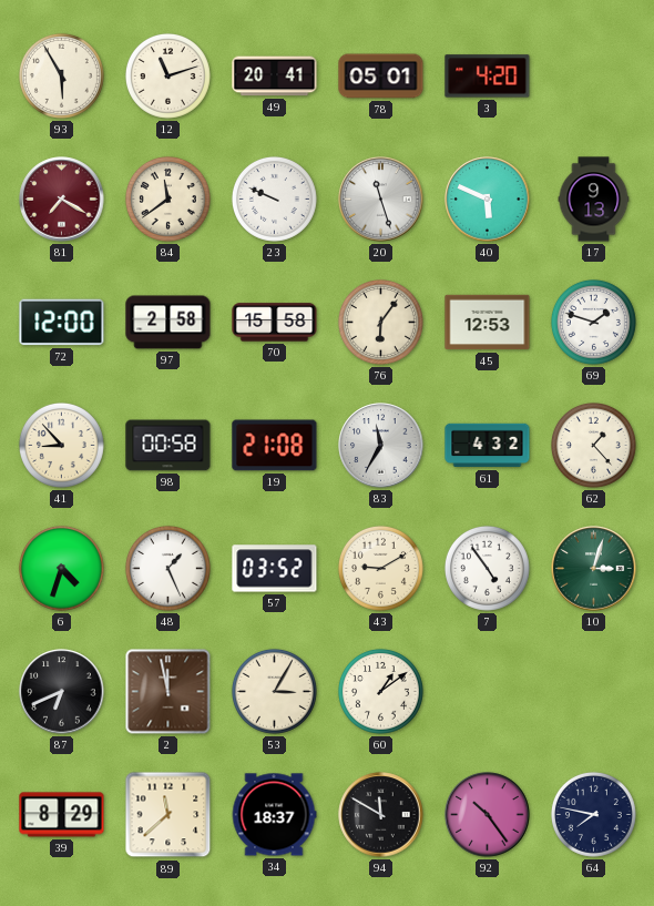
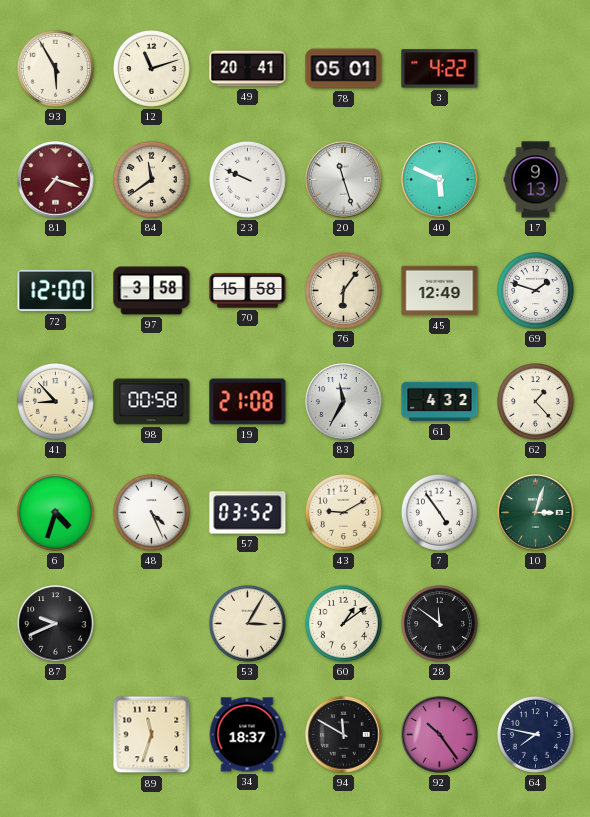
3: 4:20 -> 4:22
81: 7:20 -> 7:18
97: 2:58 -> 3:58
45: 12:53 -> 12:49
48: 1:26 -> 4:26
87: 6:41 -> 9:41
2: 11:58 -> none
28: none -> 11:51
39: 8:29 -> none
89: 11:38 -> 11:33
